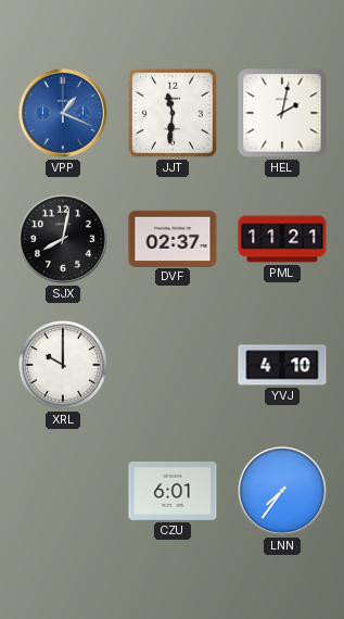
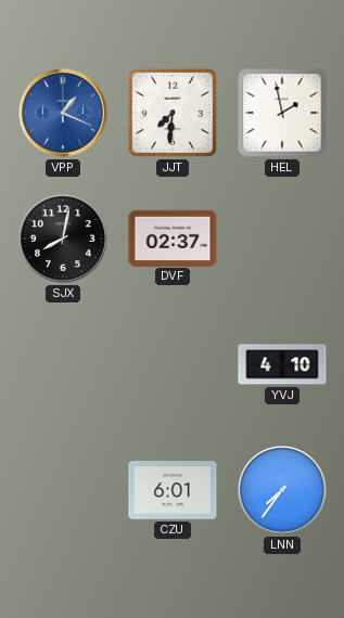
JJT: 11:31 -> 7:31
HEL: 2:02 -> 1:58
PML: 11:21 -> none
XRL: 10:00 -> none
